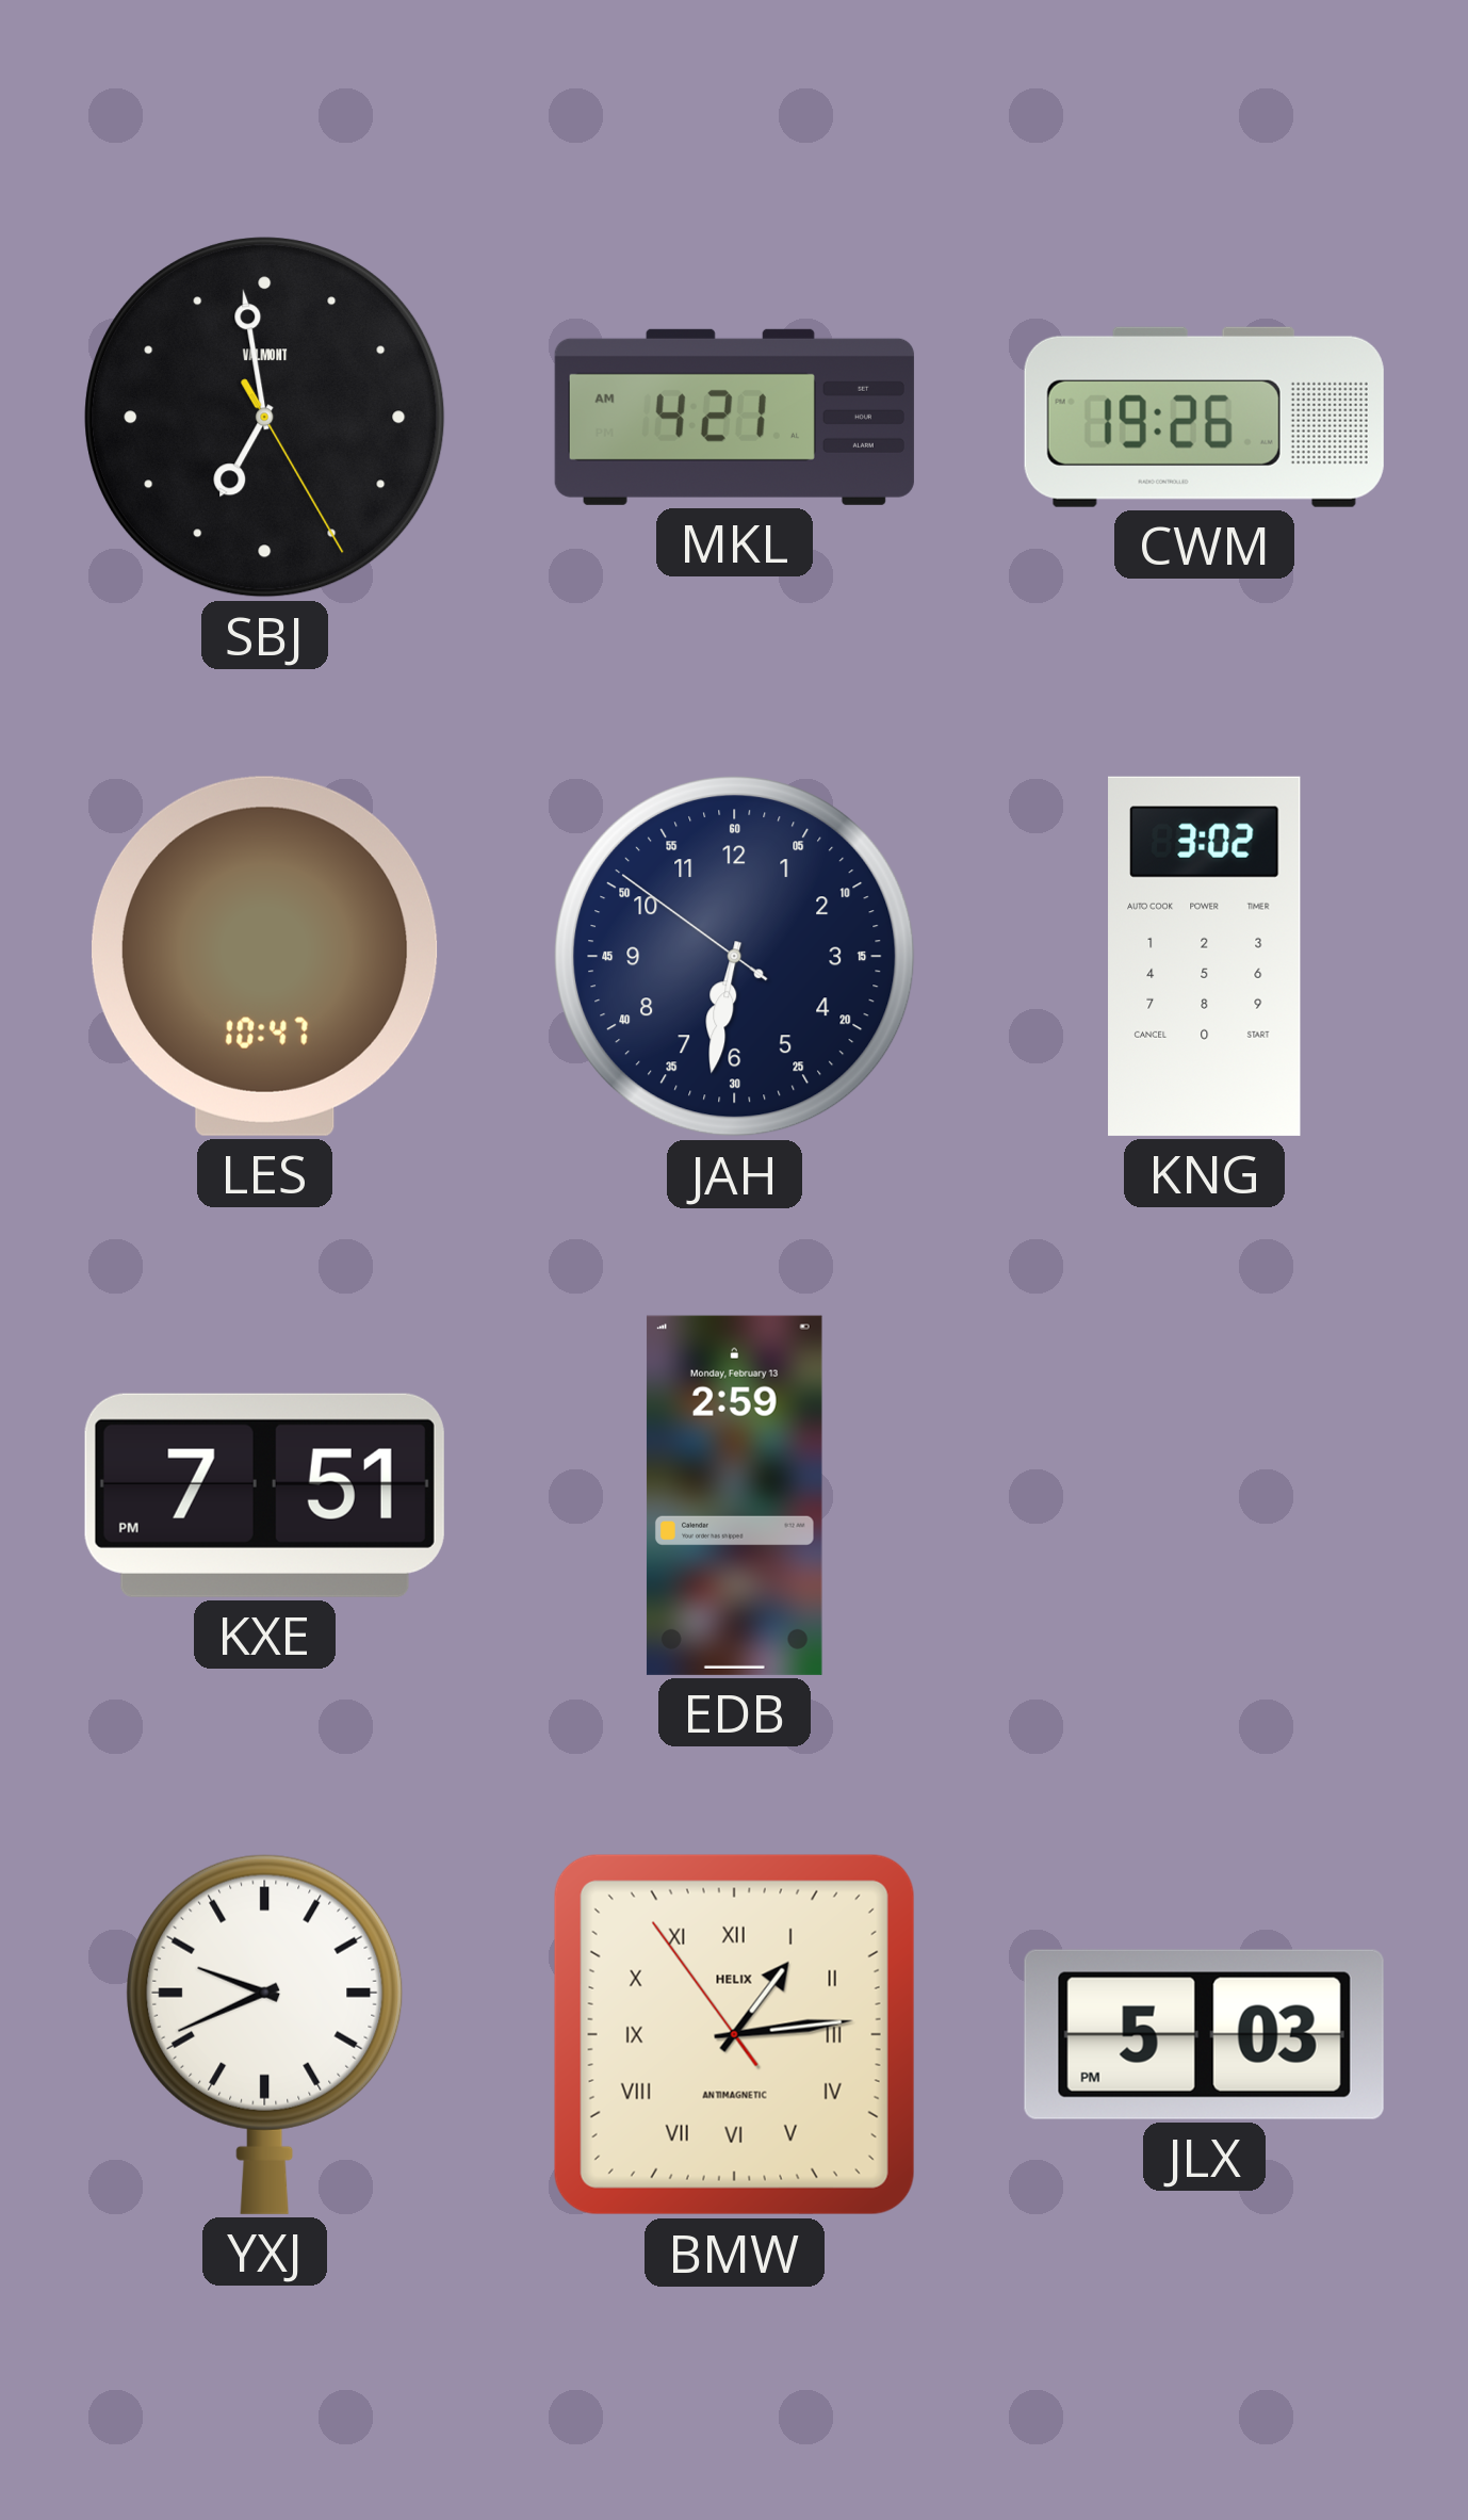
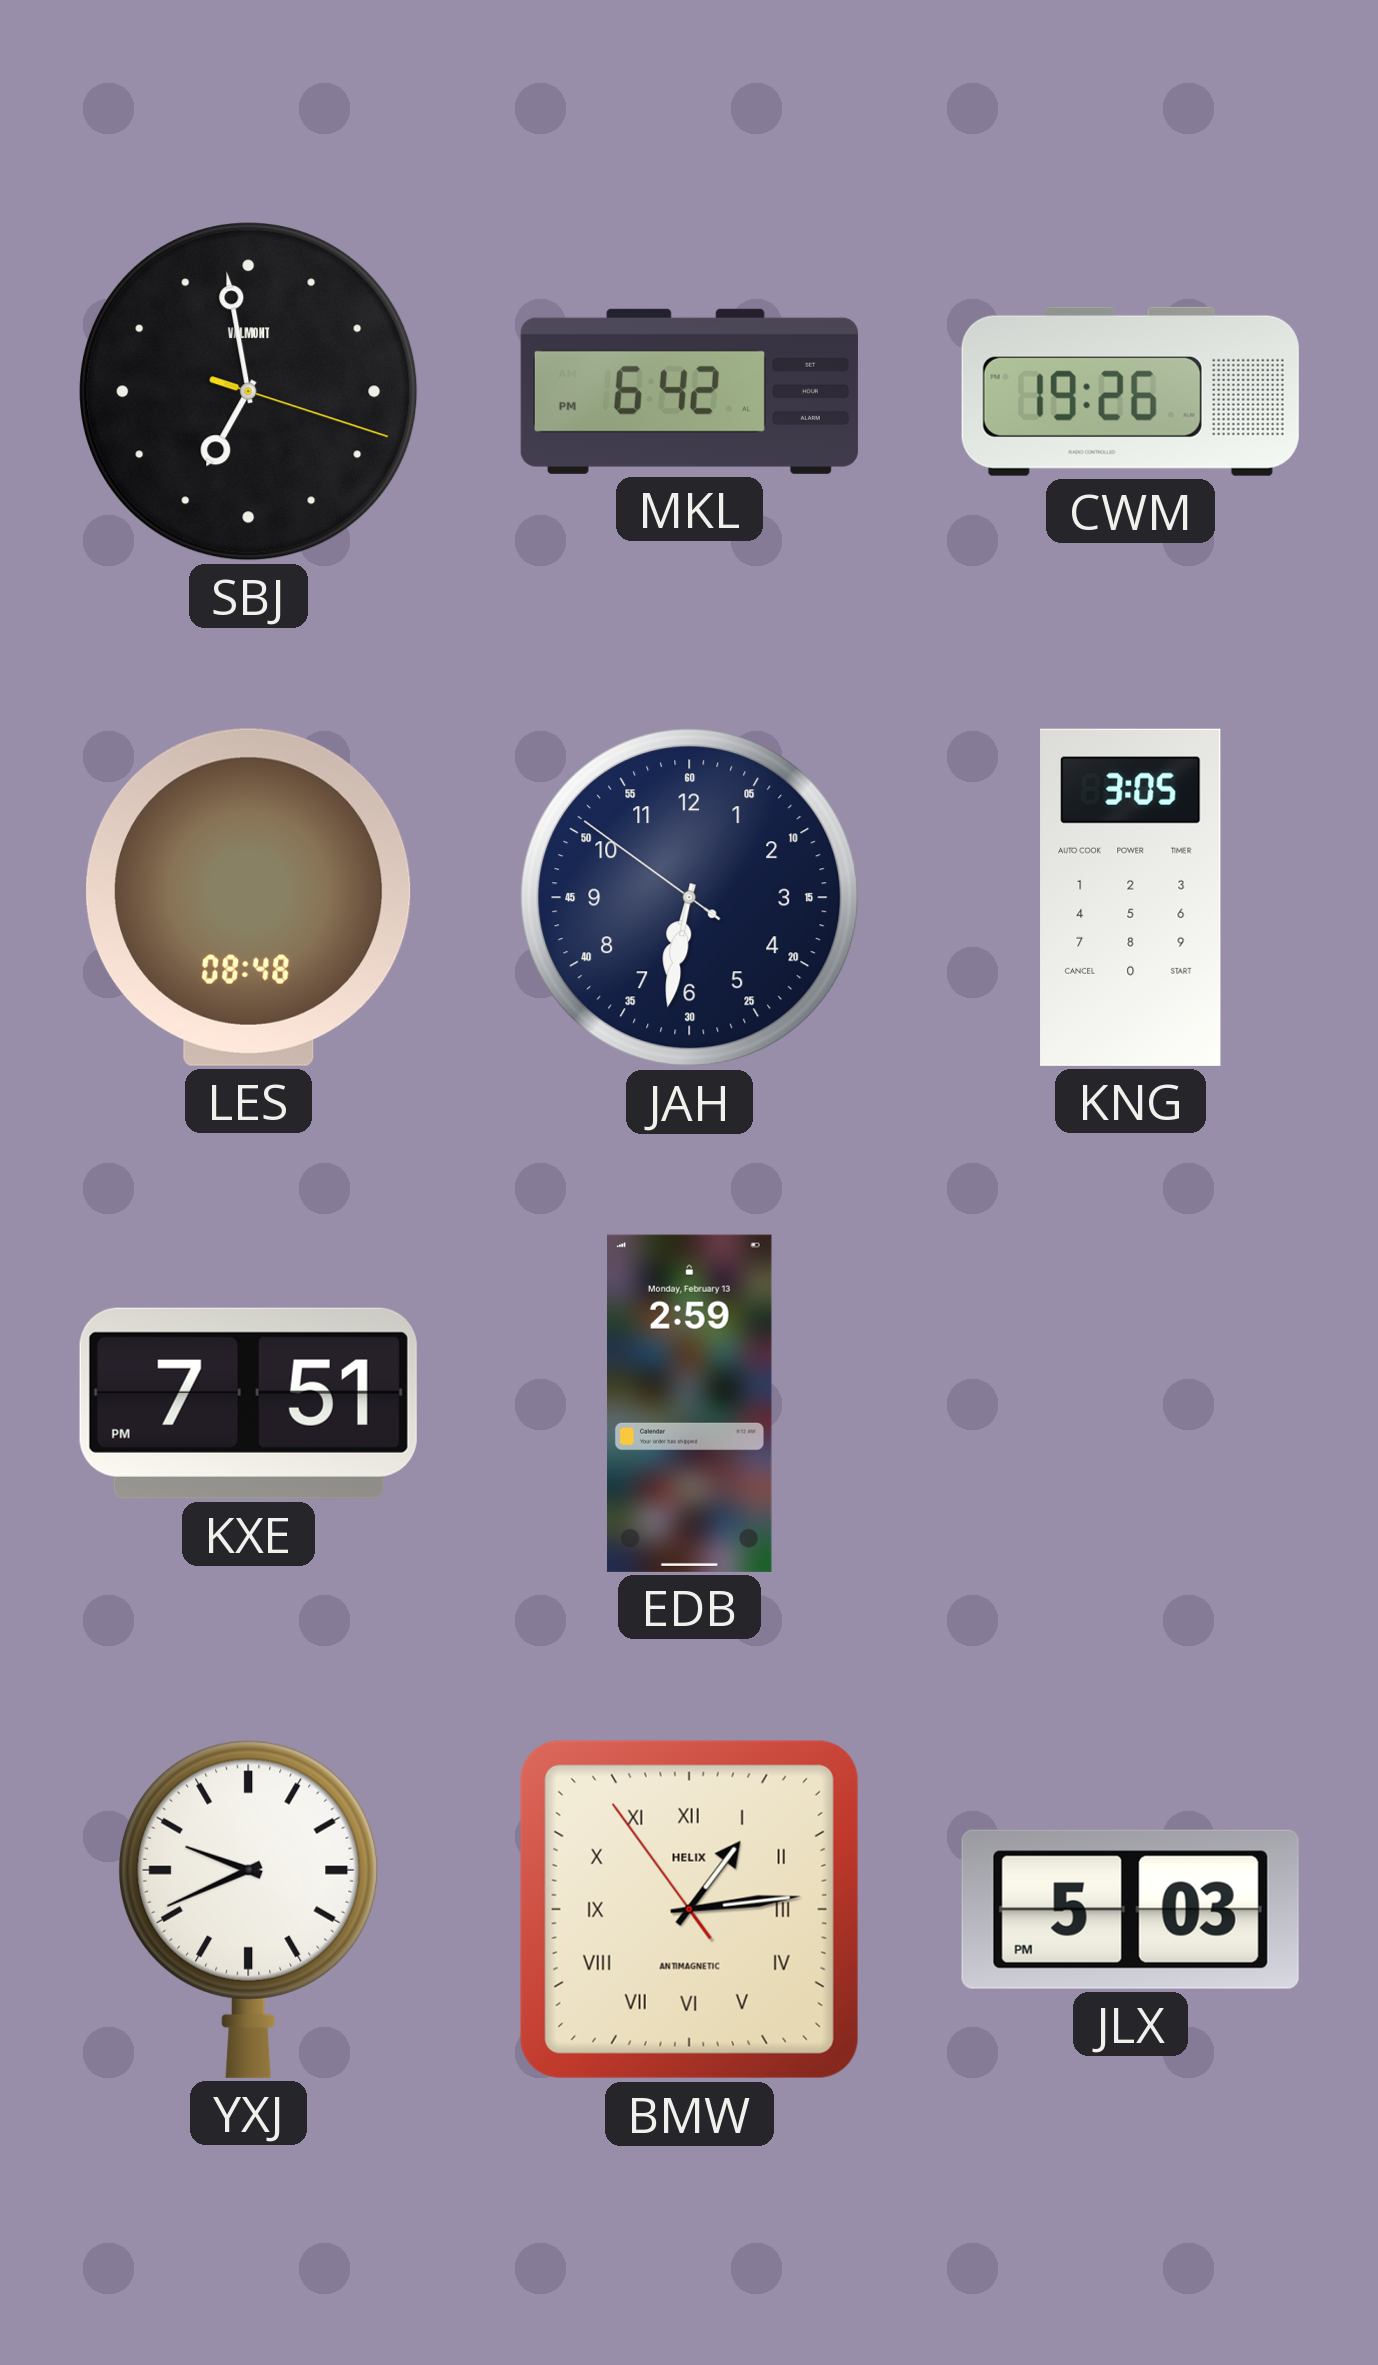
SBJ: 6:58:25 -> 6:58:18
MKL: 4:21 -> 6:42
LES: 10:47 -> 08:48
KNG: 3:02 -> 3:05
